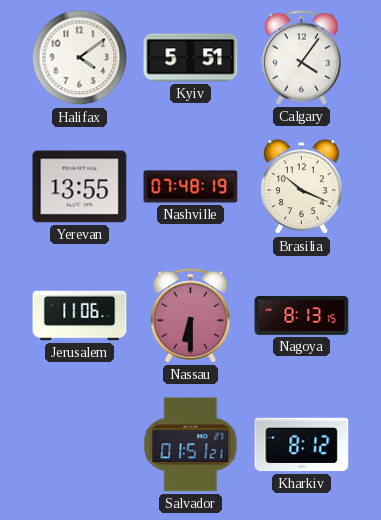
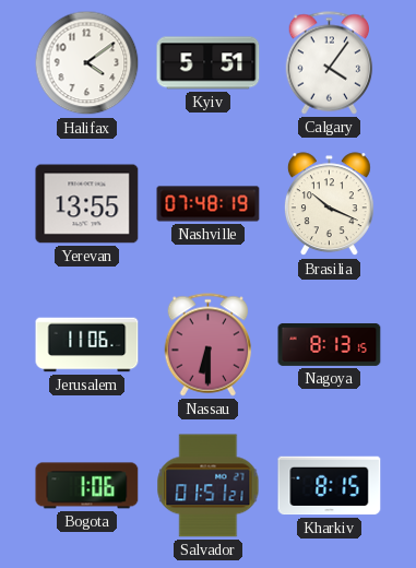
Bogota: none -> 1:06
Kharkiv: 8:12 -> 8:15
